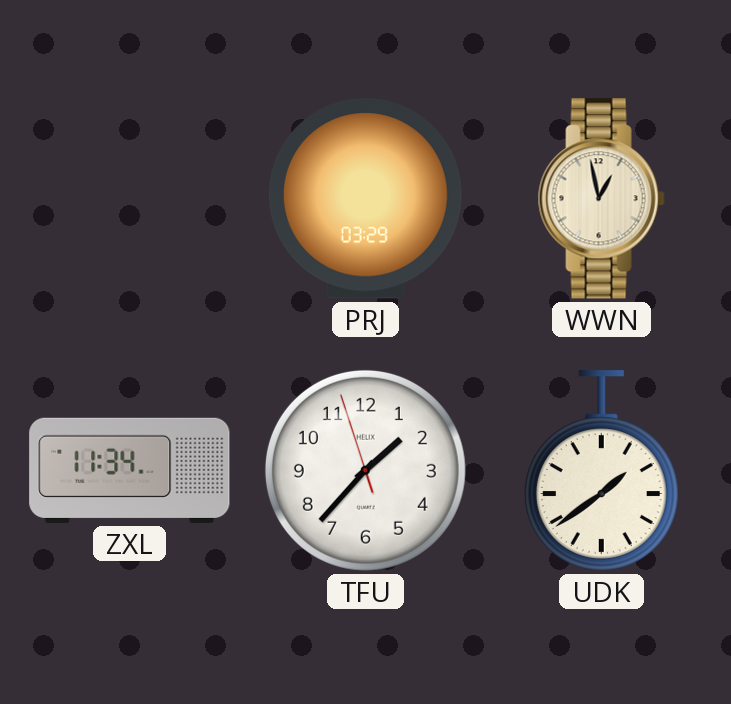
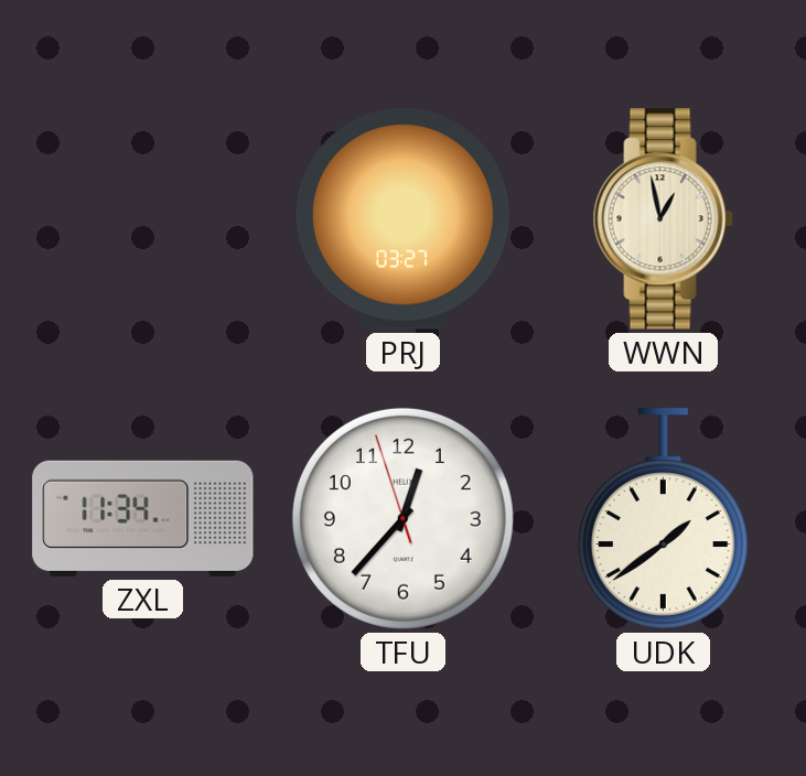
PRJ: 03:29 -> 03:27
TFU: 1:36 -> 12:36
